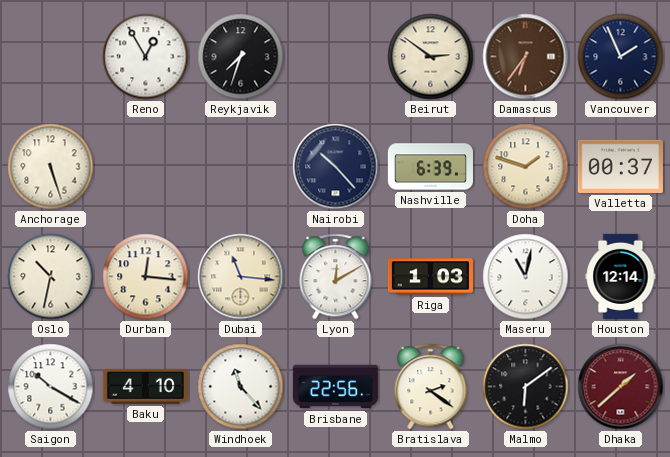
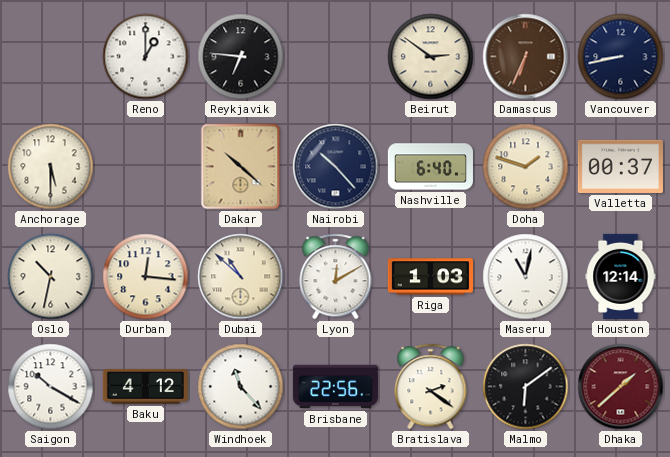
Reno: 12:55 -> 1:00
Reykjavik: 7:33 -> 6:46
Damascus: 6:36 -> 6:34
Vancouver: 1:56 -> 8:43
Anchorage: 5:27 -> 5:30
Dakar: none -> 10:22
Nashville: 6:39 -> 6:40
Dubai: 11:16 -> 10:52
Baku: 4:10 -> 4:12
